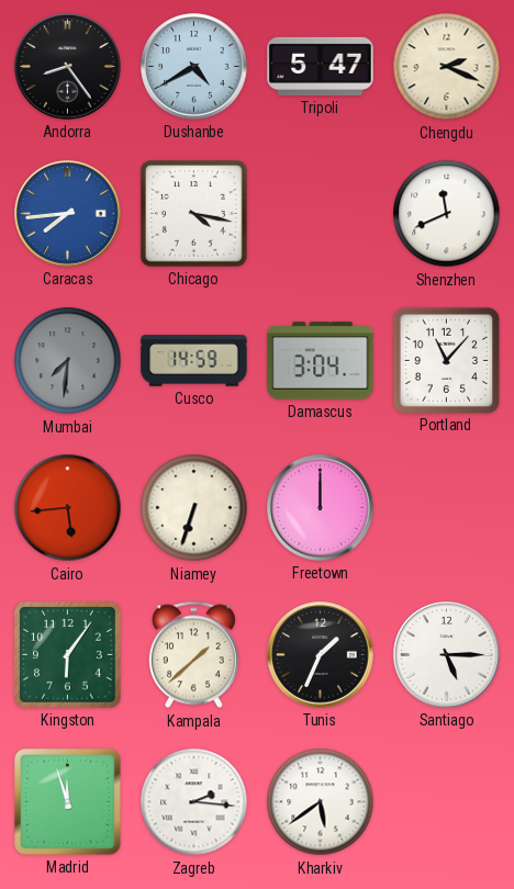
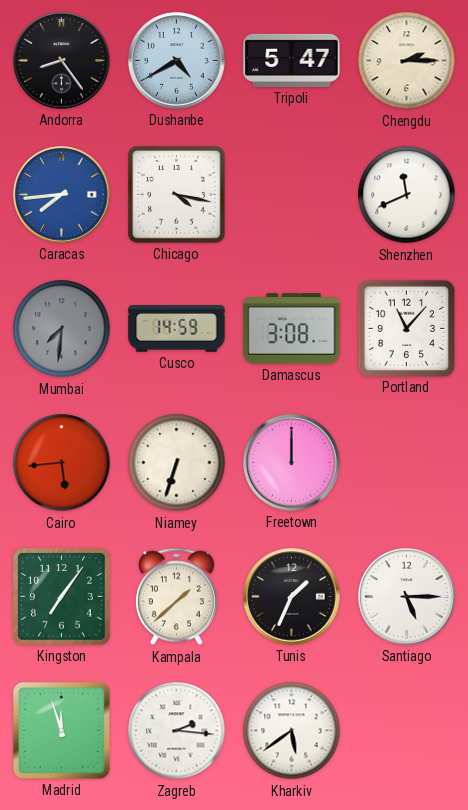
Chengdu: 2:19 -> 2:15
Damascus: 3:04 -> 3:08
Kingston: 6:06 -> 7:06
